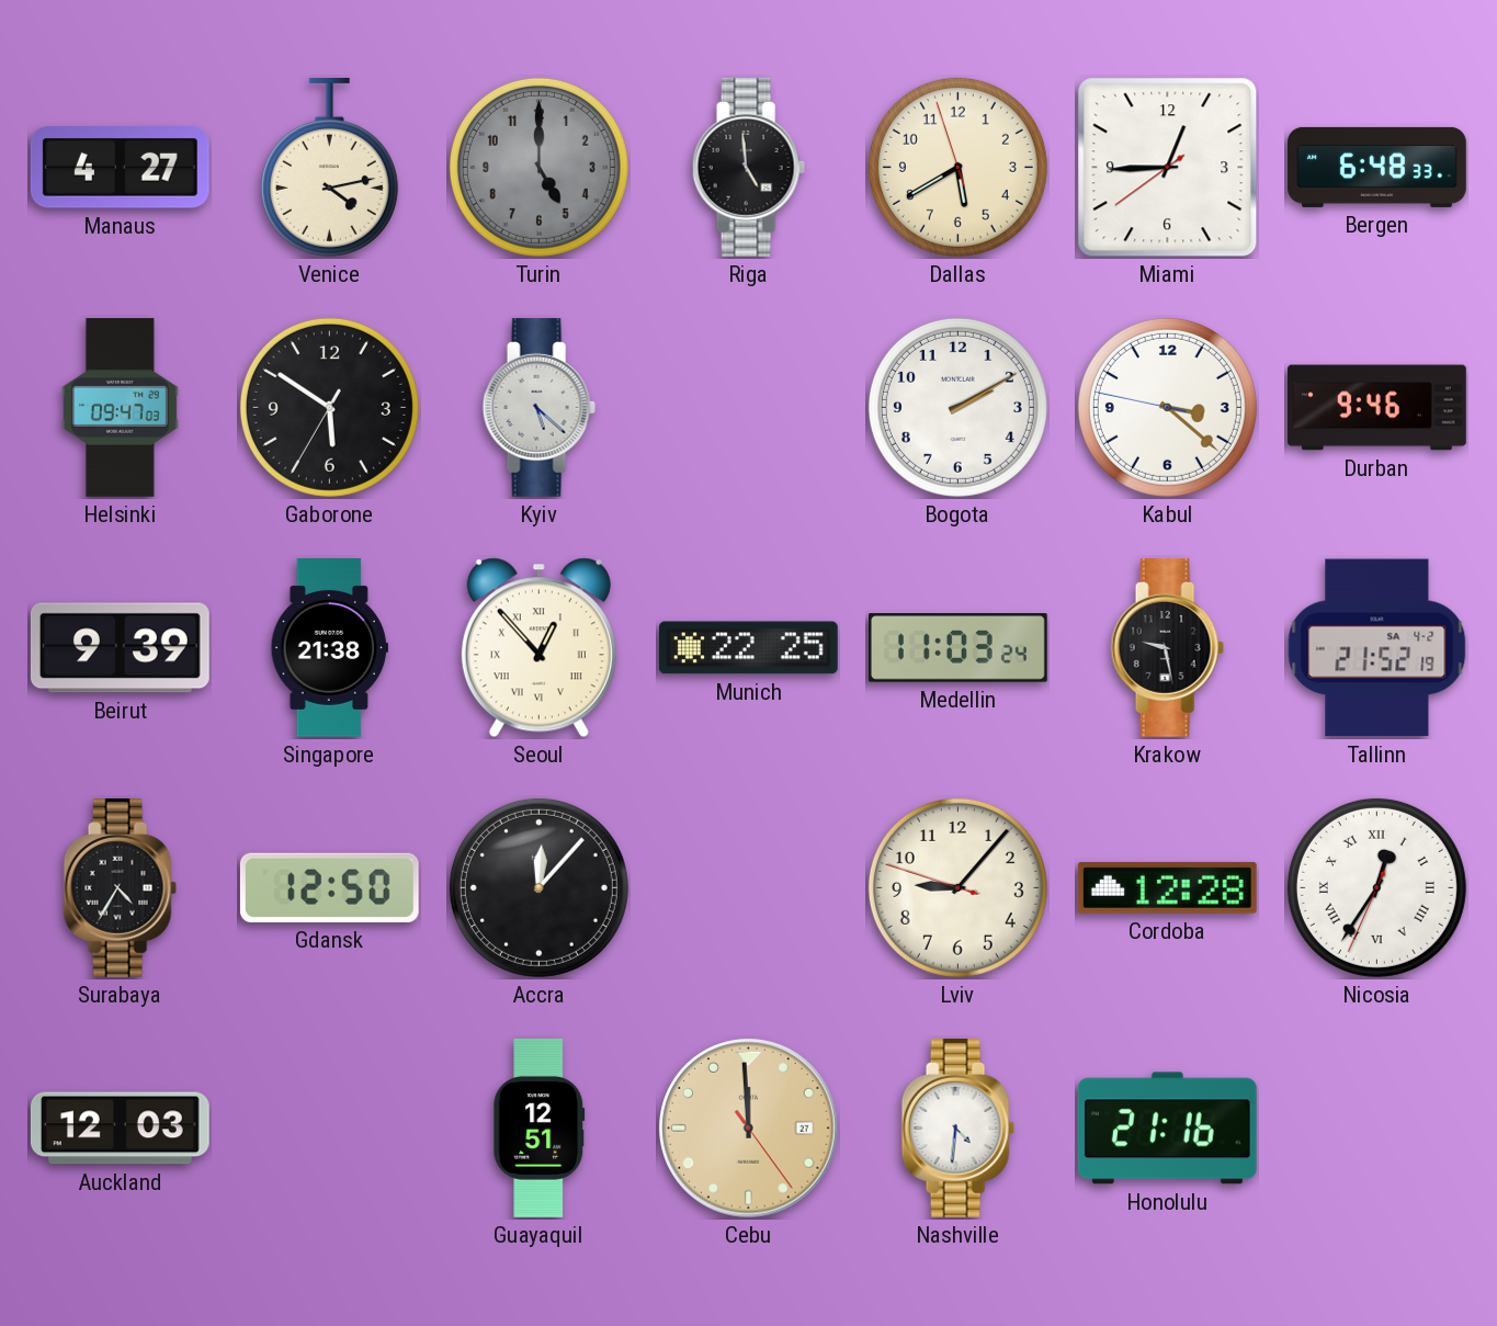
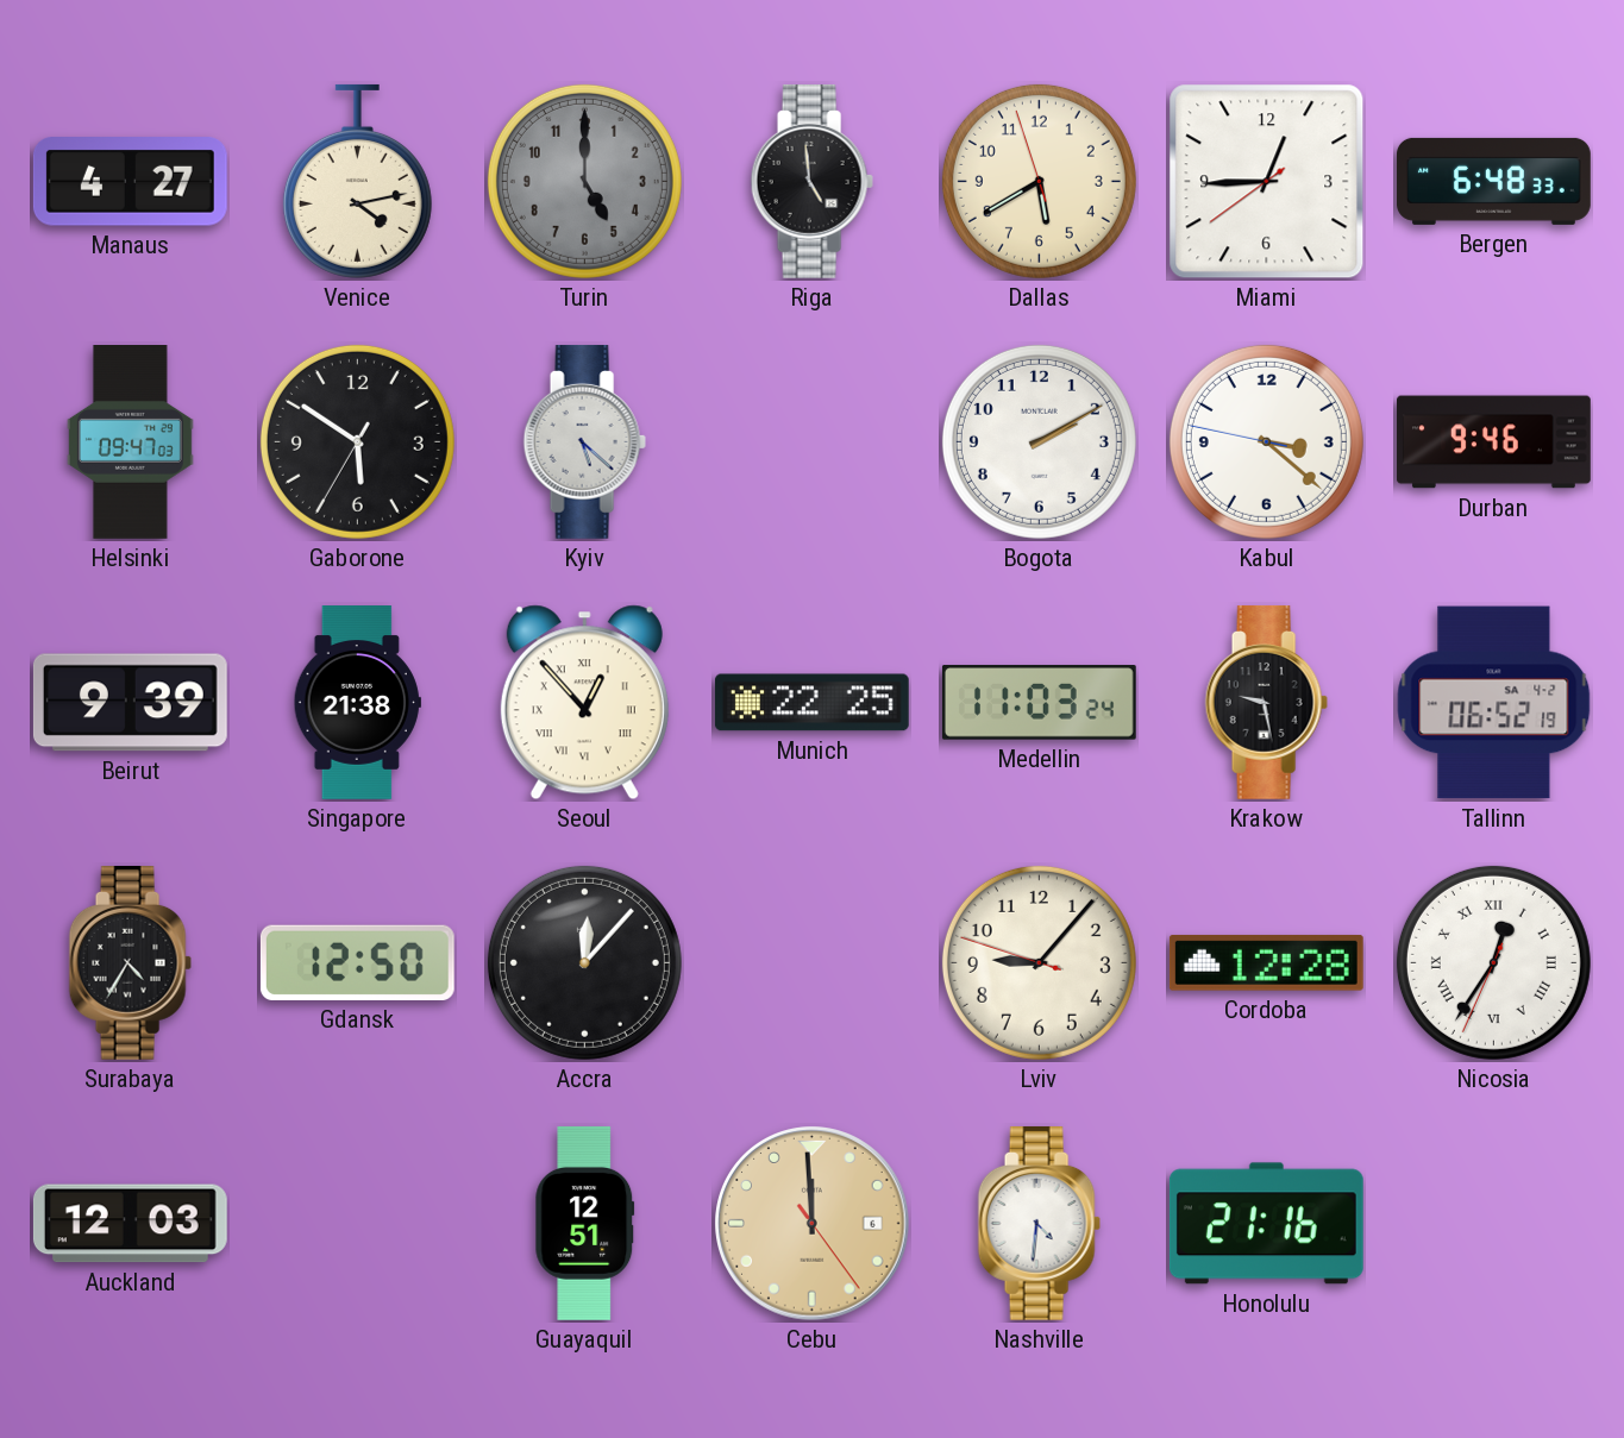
Tallinn: 21:52 -> 06:52
Cebu date: 27 -> 6
